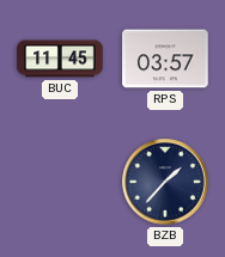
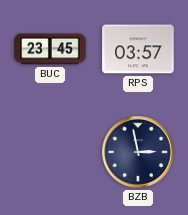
BUC: 11:45 -> 23:45
BZB: 1:37 -> 2:58
